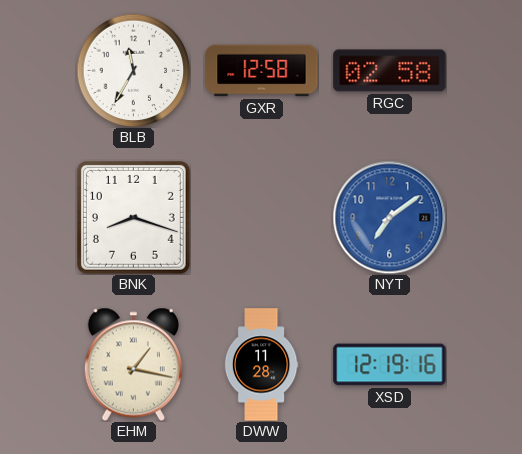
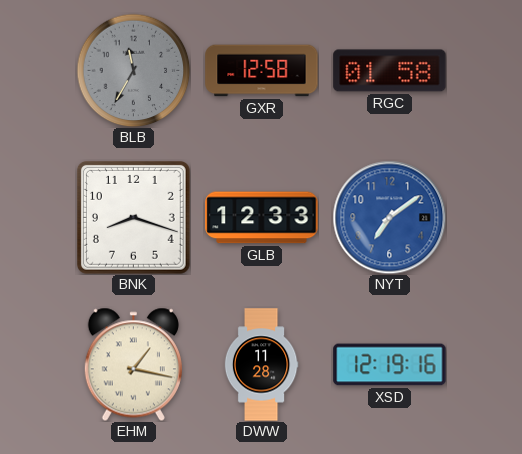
BLB dial: white -> grey
RGC: 02:58 -> 01:58
GLB: none -> 12:33
